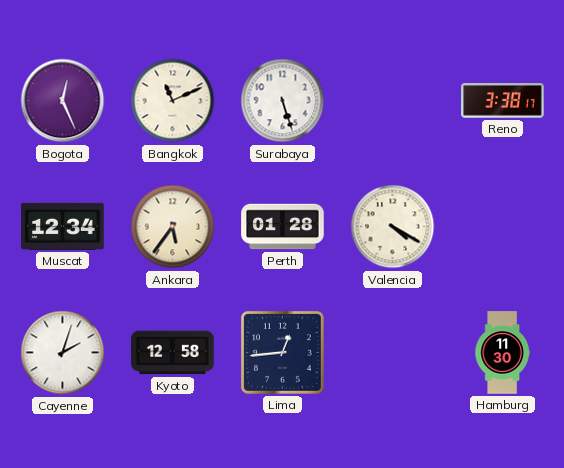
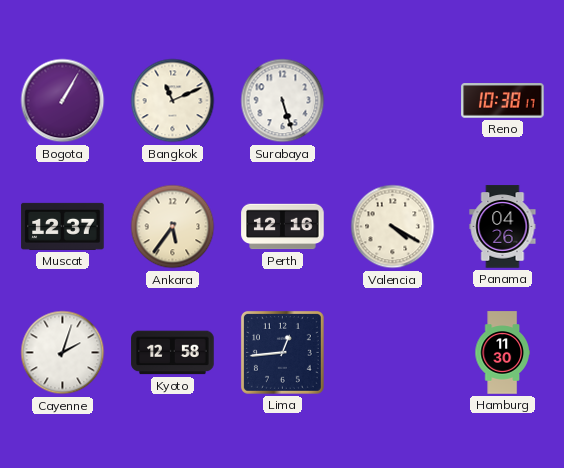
Bogota: 12:26 -> 1:05
Reno: 3:38 -> 10:38
Muscat: 12:34 -> 12:37
Perth: 01:28 -> 12:16
Panama: none -> 04:26
